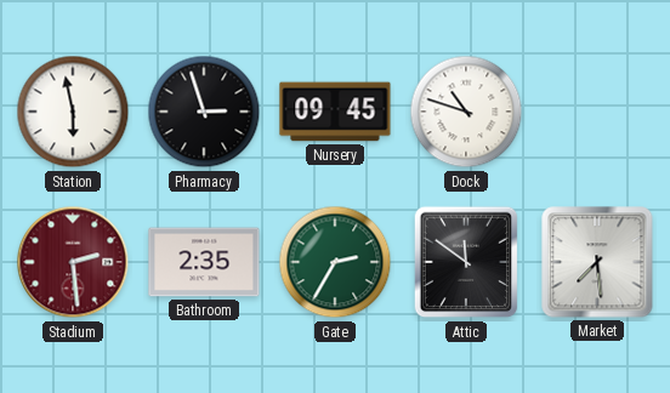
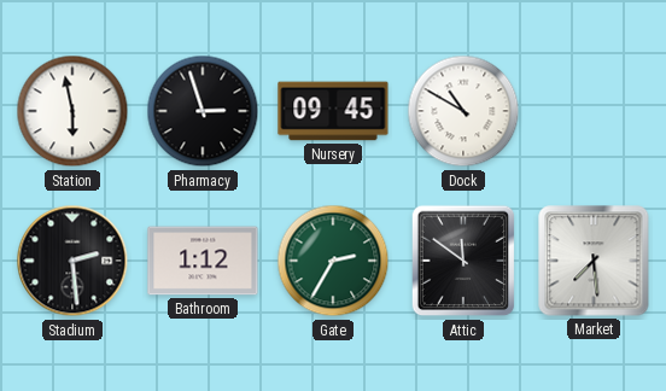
Dock: 10:48 -> 10:50
Stadium dial: burgundy -> black
Bathroom: 2:35 -> 1:12
